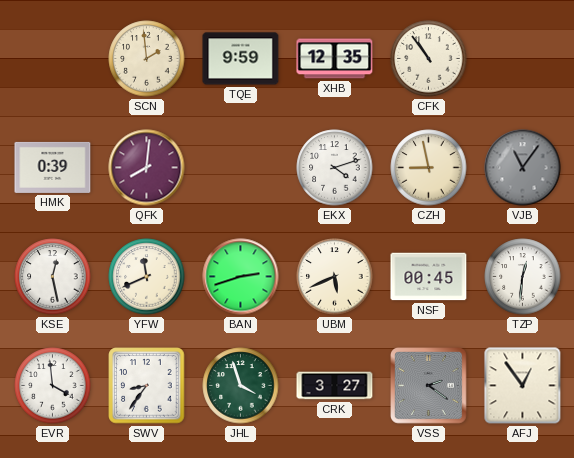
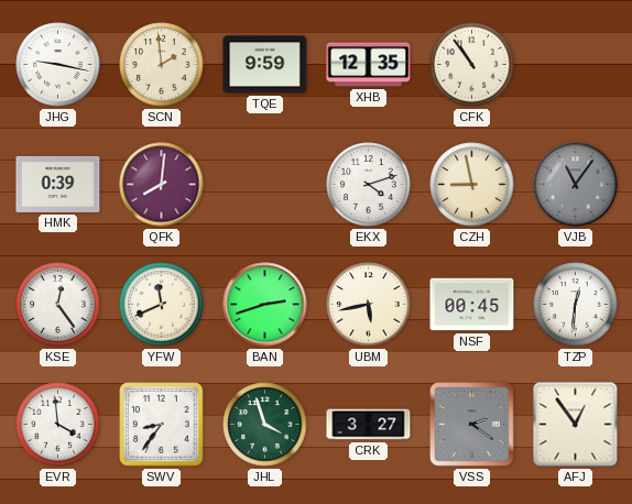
JHG: none -> 9:17
KSE: 12:28 -> 12:24
UBM: 5:41 -> 5:43
